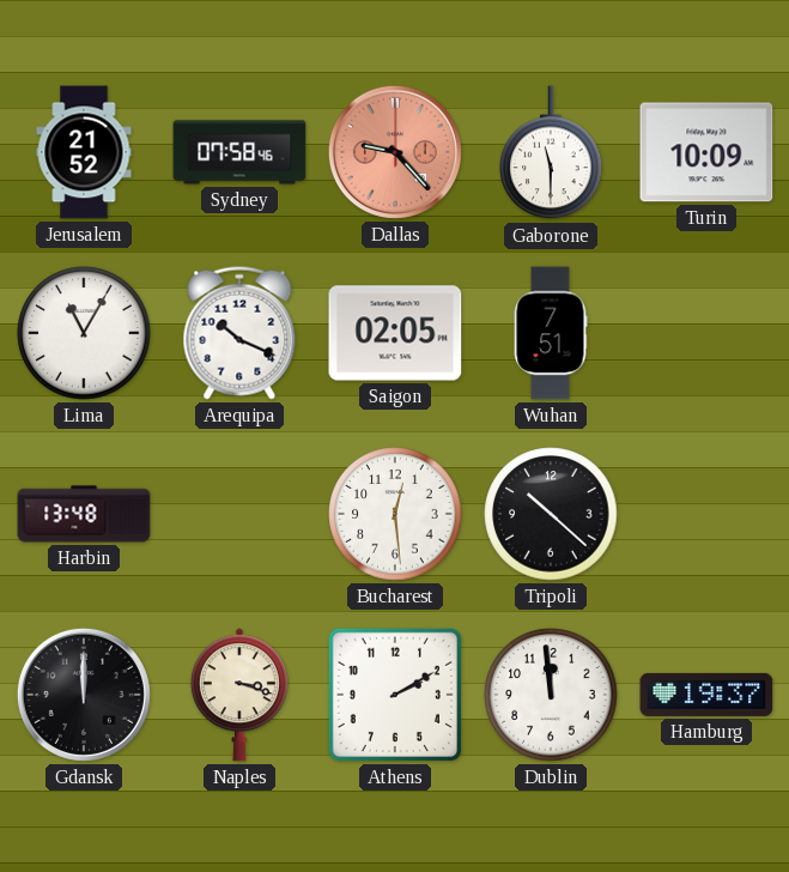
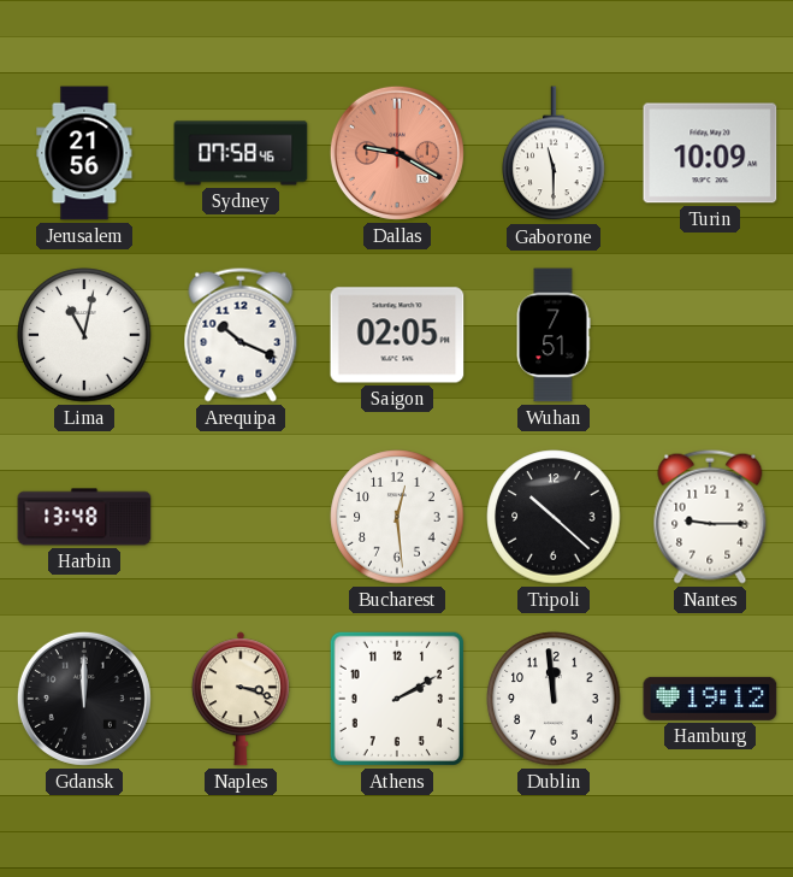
Jerusalem: 21:52 -> 21:56
Dallas: 9:23 -> 9:20
Lima: 11:05 -> 11:02
Nantes: none -> 9:15
Hamburg: 19:37 -> 19:12
